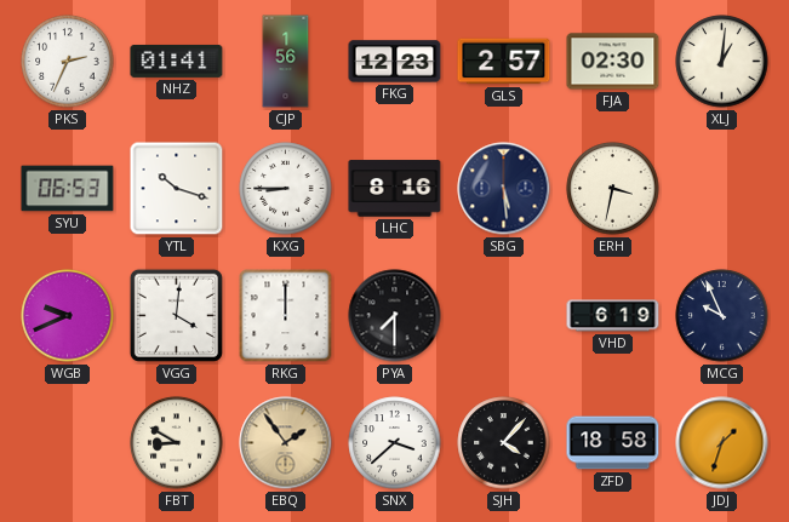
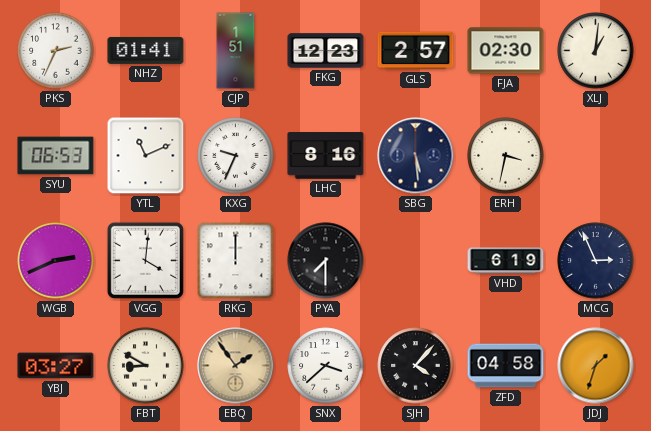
CJP: 1:56 -> 1:51
YTL: 10:18 -> 11:11
KXG: 8:45 -> 9:34
WGB: 9:41 -> 2:41
MCG: 9:56 -> 2:56
YBJ: none -> 03:27
ZFD: 18:58 -> 04:58
